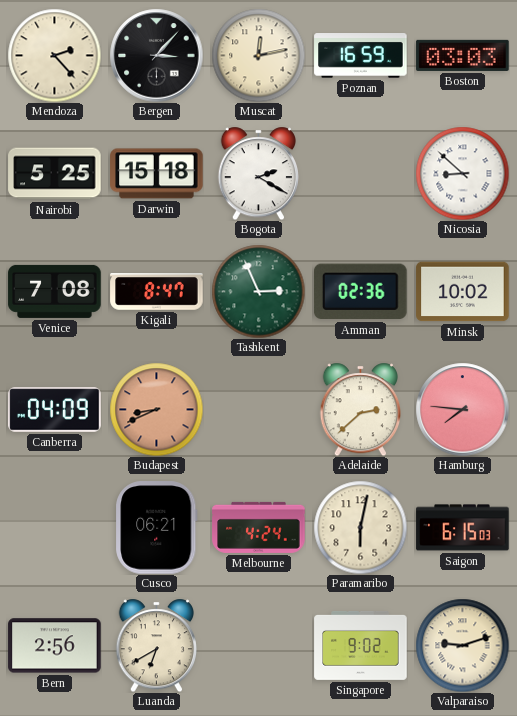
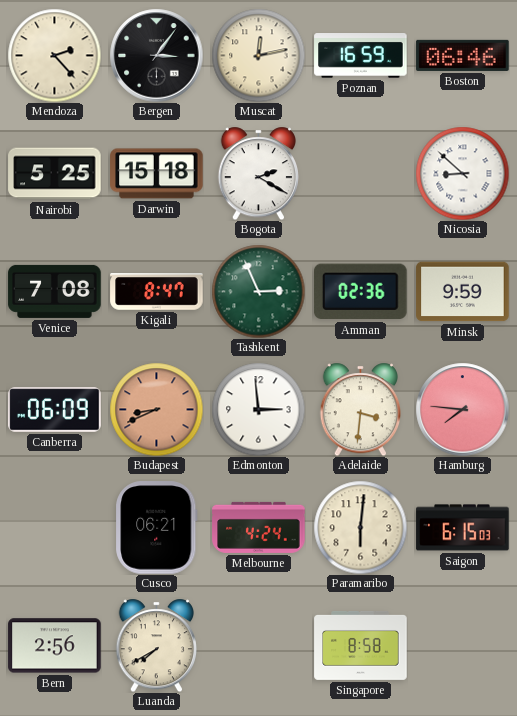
Bergen: 3:07 -> 3:06
Boston: 03:03 -> 06:46
Minsk: 10:02 -> 9:59
Canberra: 04:09 -> 06:09
Edmonton: none -> 2:59
Adelaide: 2:38 -> 3:31
Paramaribo: 6:02 -> 6:01
Luanda: 6:40 -> 7:40
Singapore: 9:02 -> 8:58
Valparaiso: 9:12 -> none
